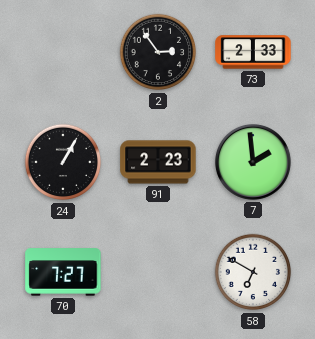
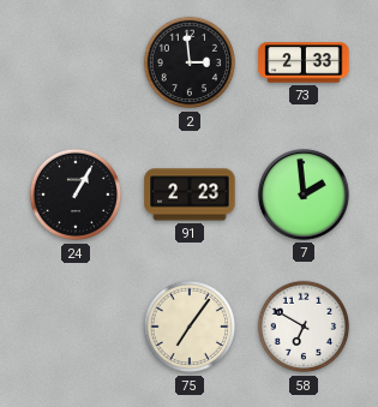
2: 2:54 -> 2:59
70: 7:27 -> none
75: none -> 7:06
